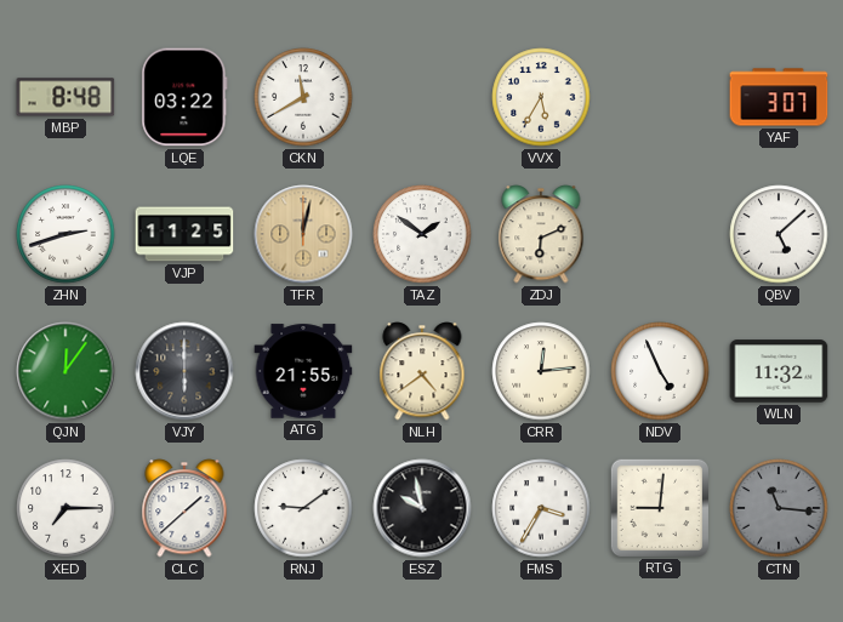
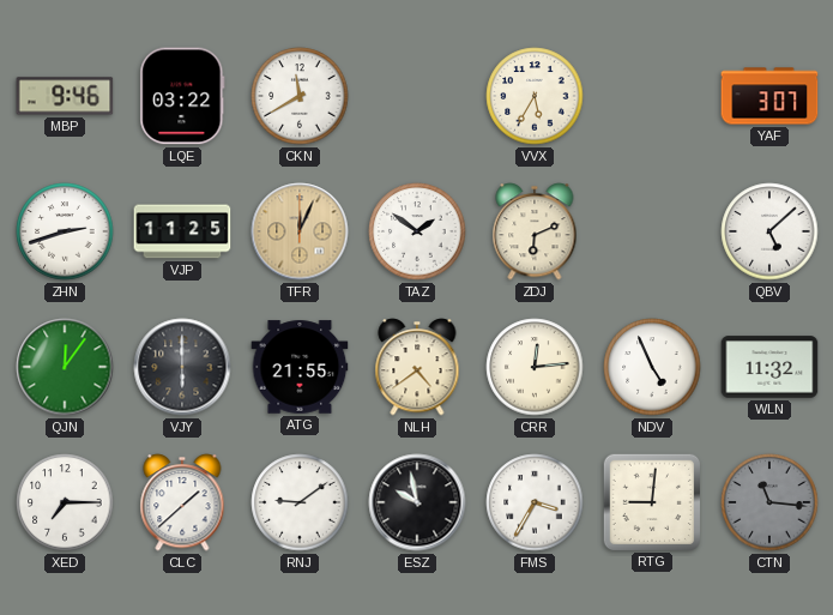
MBP: 8:48 -> 9:46
TFR: 12:02 -> 12:04
